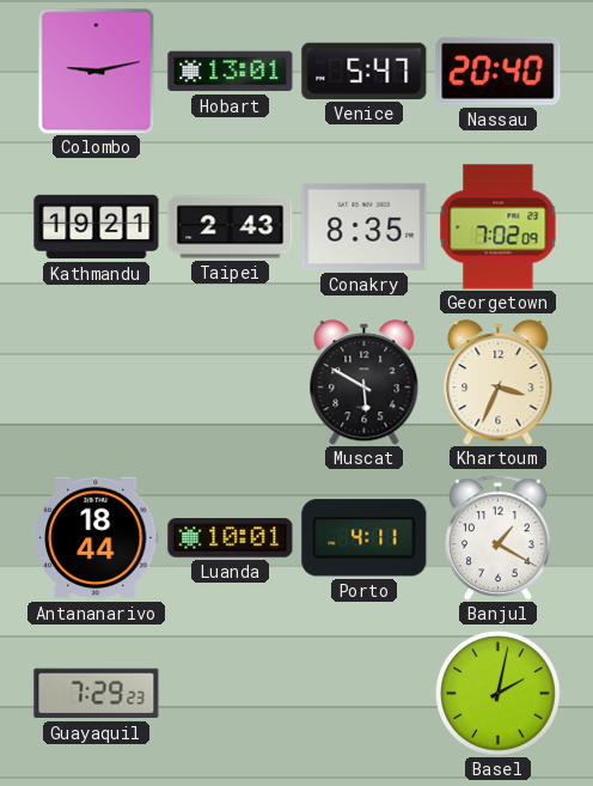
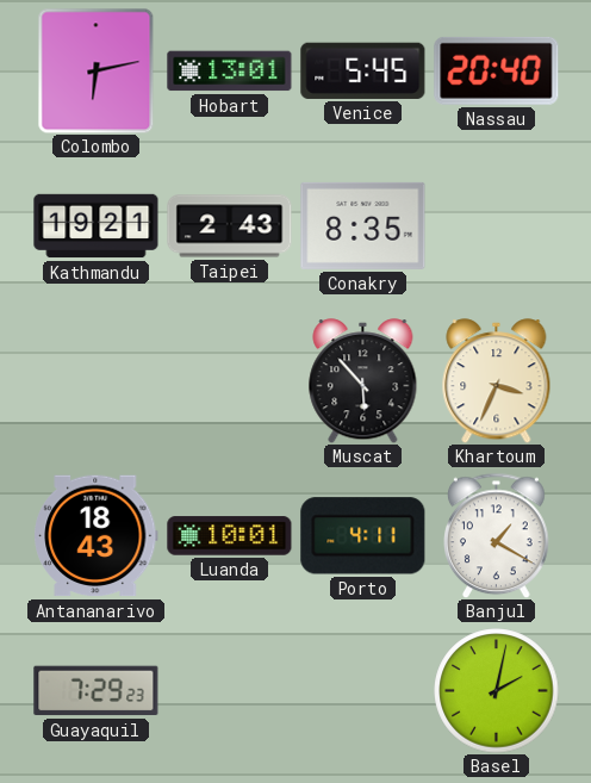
Colombo: 9:13 -> 6:13
Venice: 5:47 -> 5:45
Georgetown: 7:02 -> none
Muscat: 5:50 -> 5:53
Antananarivo: 18:44 -> 18:43
